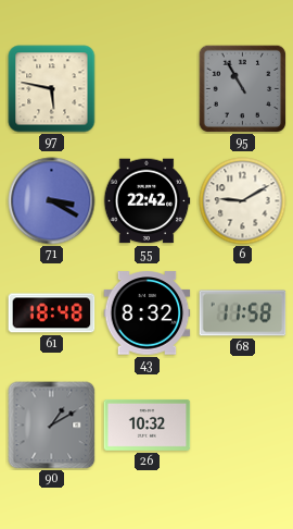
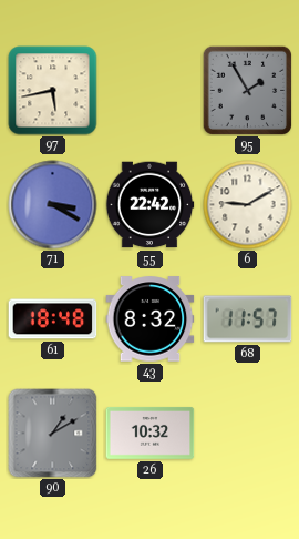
97: 5:47 -> 5:43
95: 10:55 -> 1:55
68: 11:58 -> 11:57
